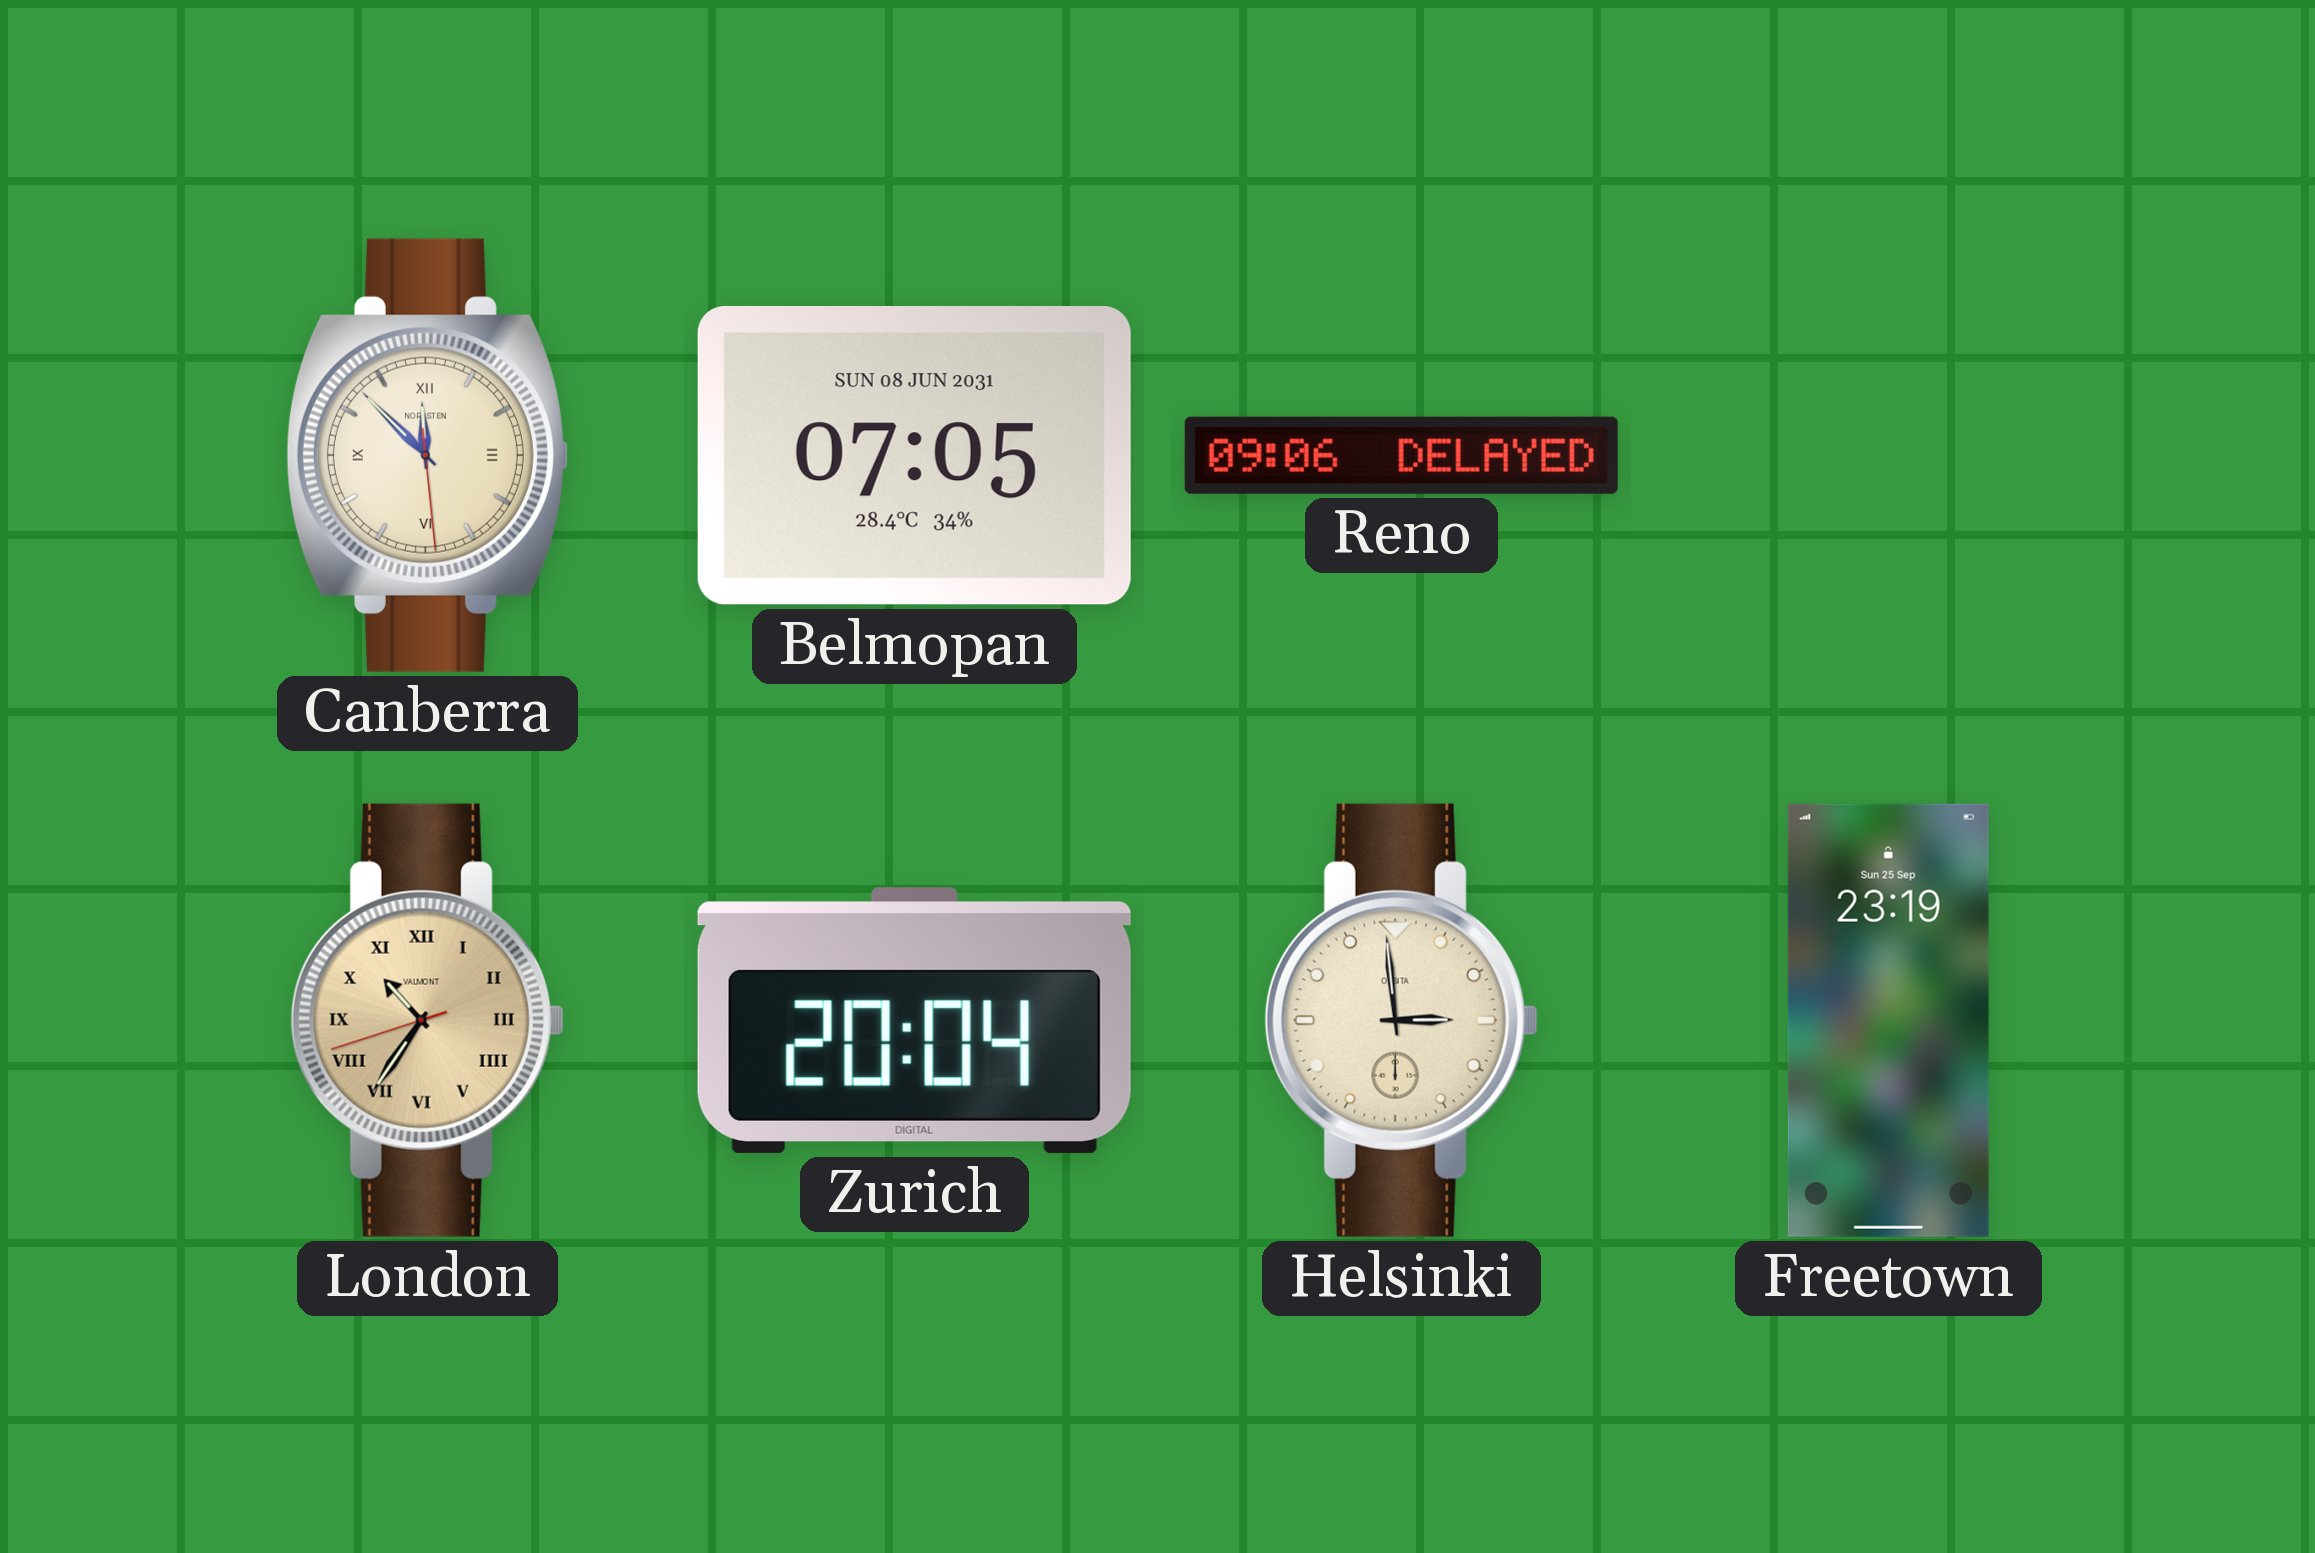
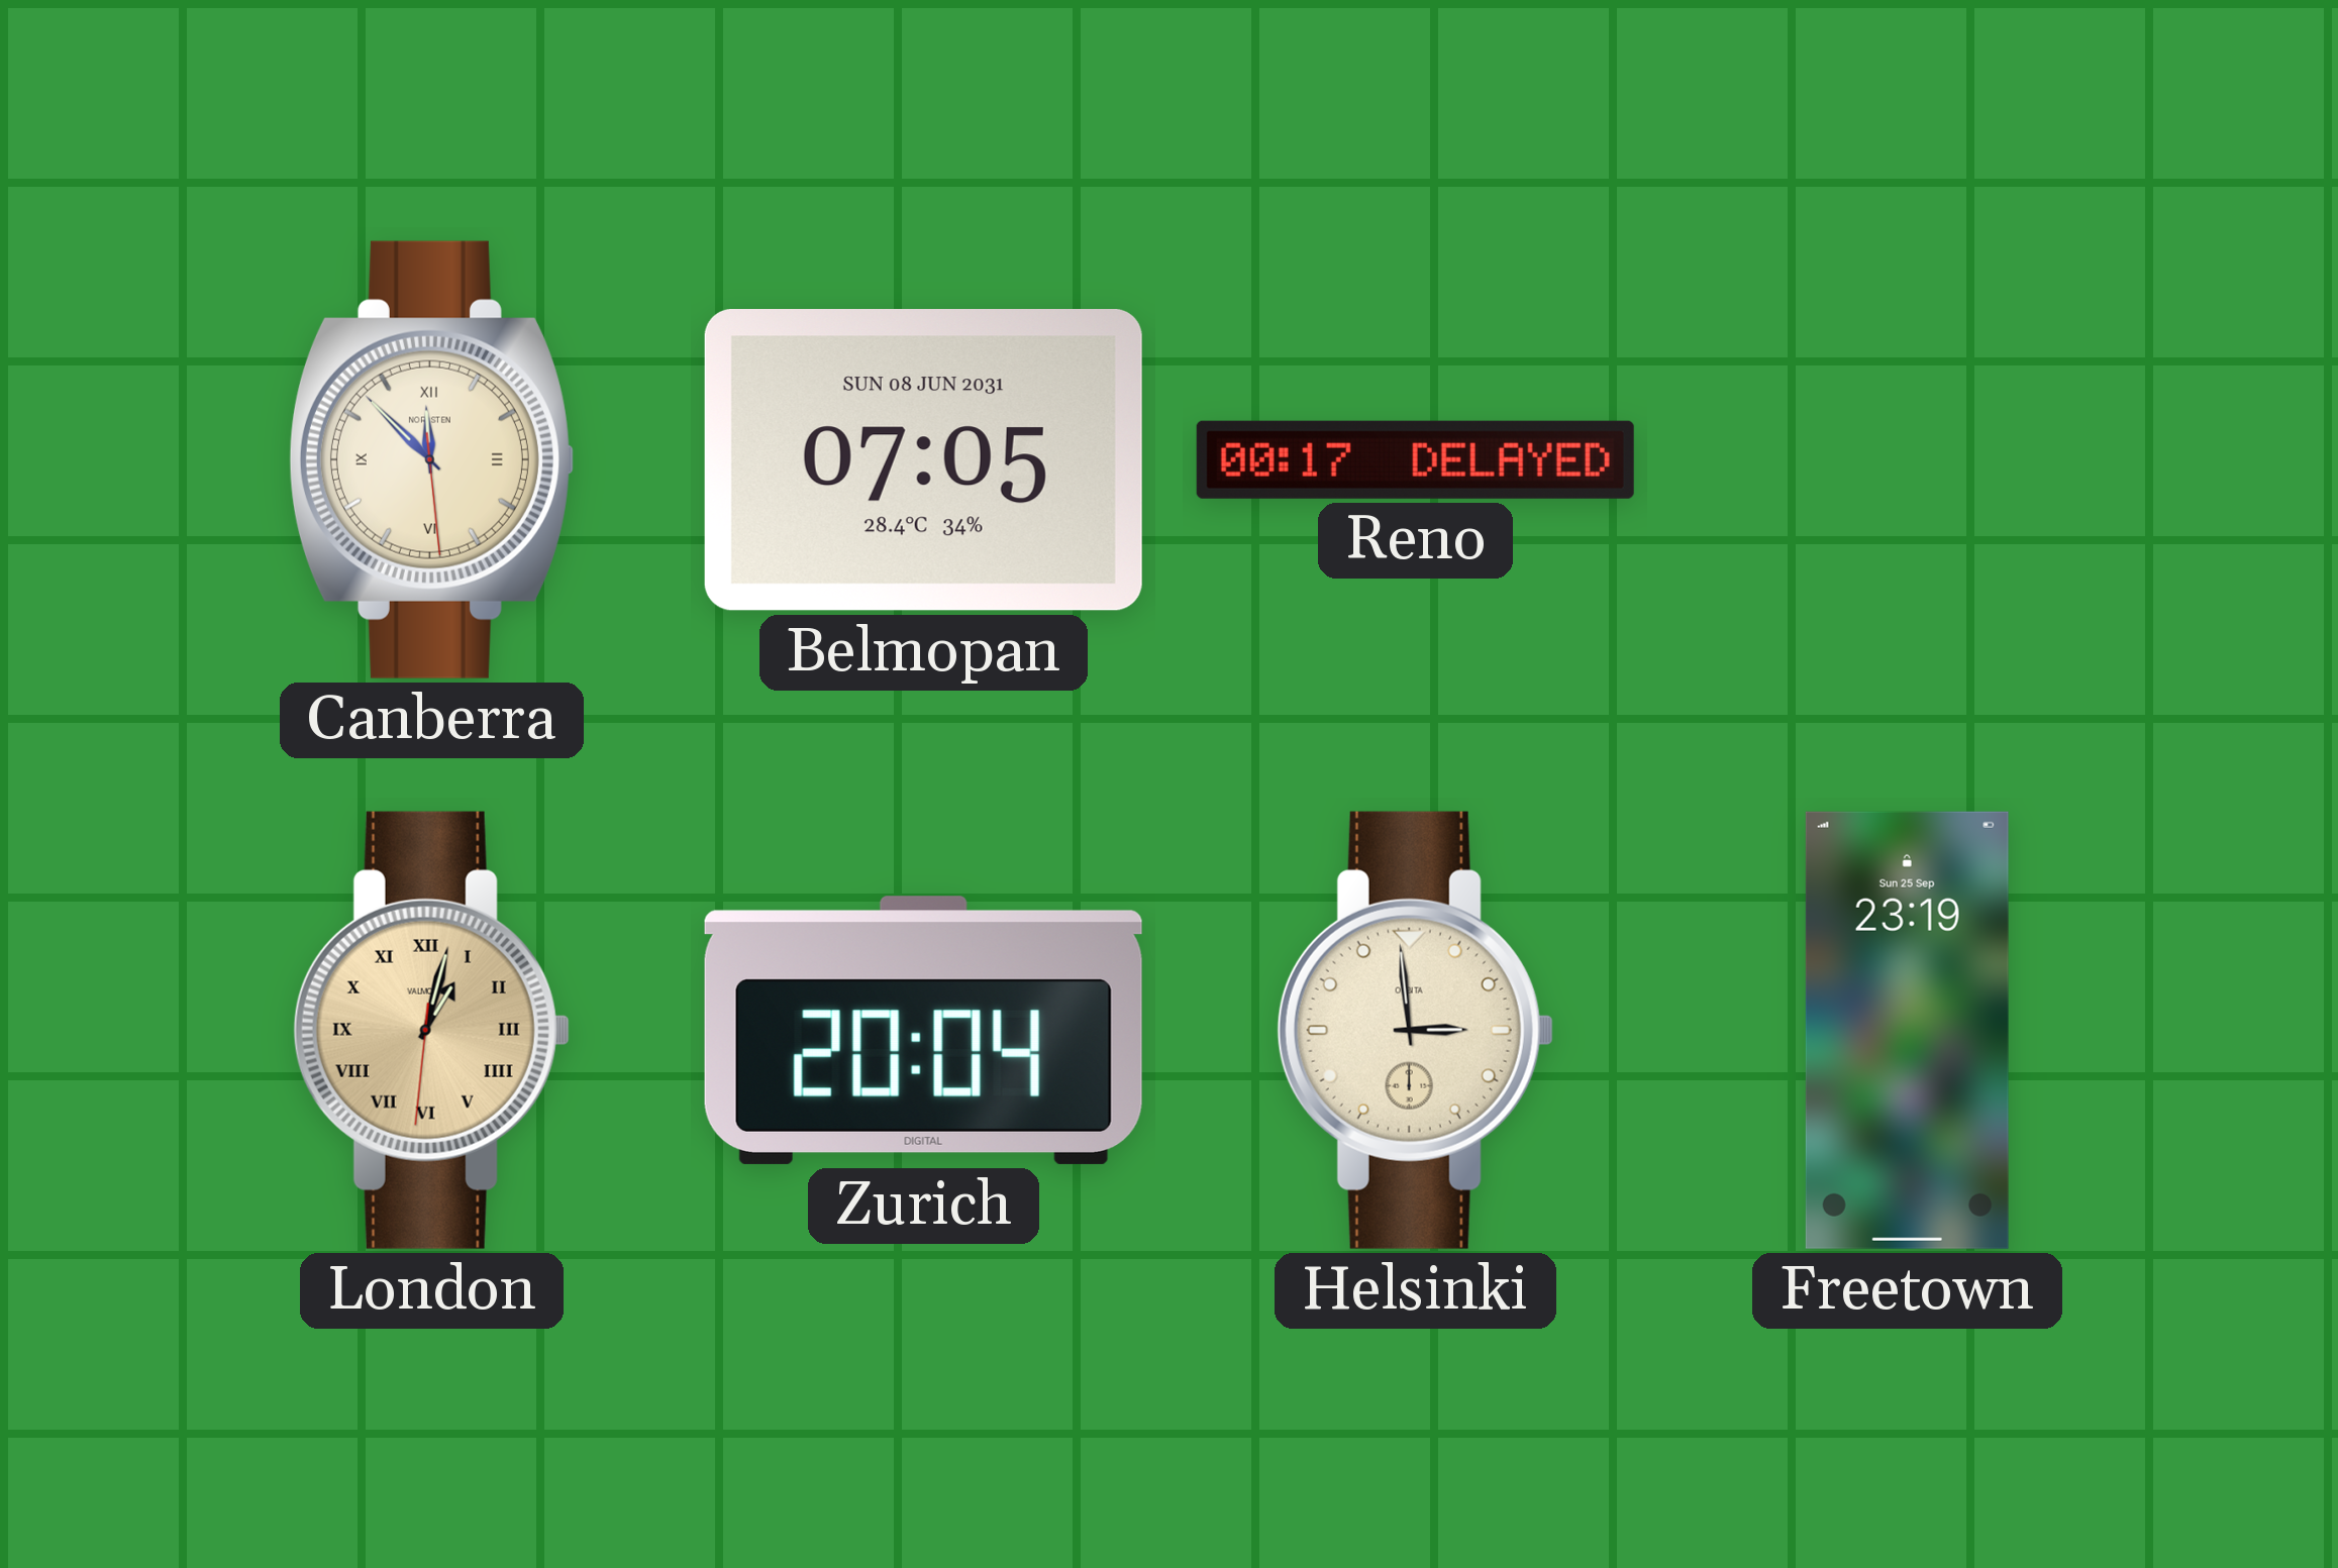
Reno: 09:06 -> 00:17
London: 10:35 -> 1:02
